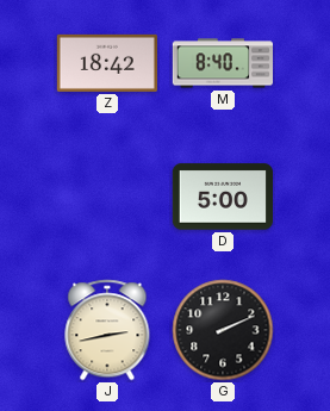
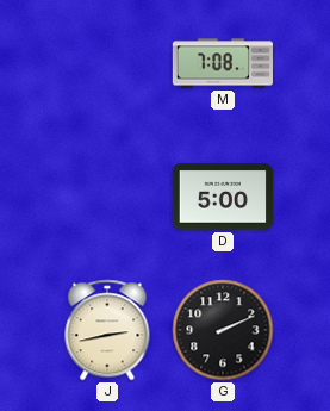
Z: 18:42 -> none
M: 8:40 -> 7:08
